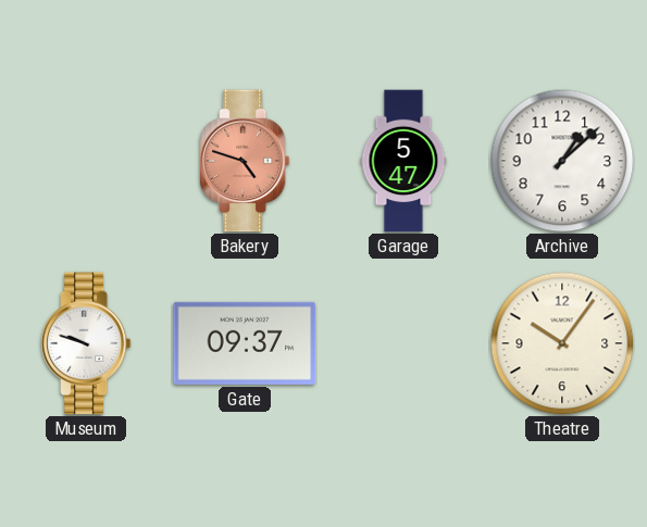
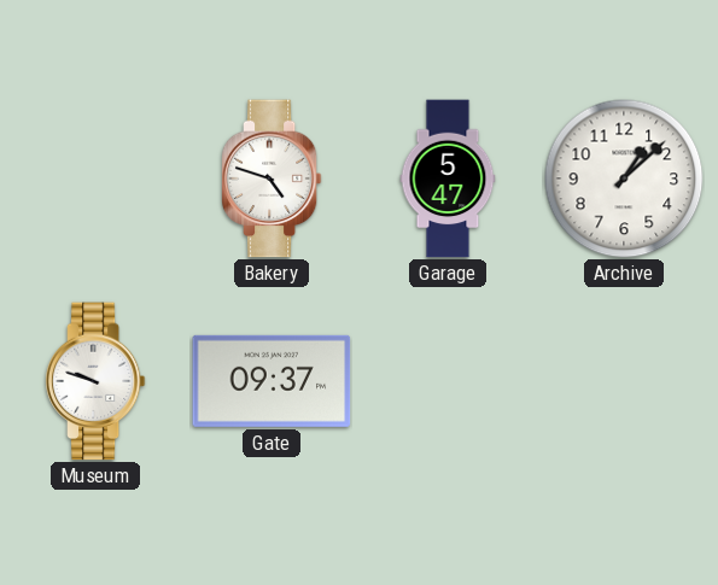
Bakery dial: salmon -> white
Theatre: 10:06 -> none
